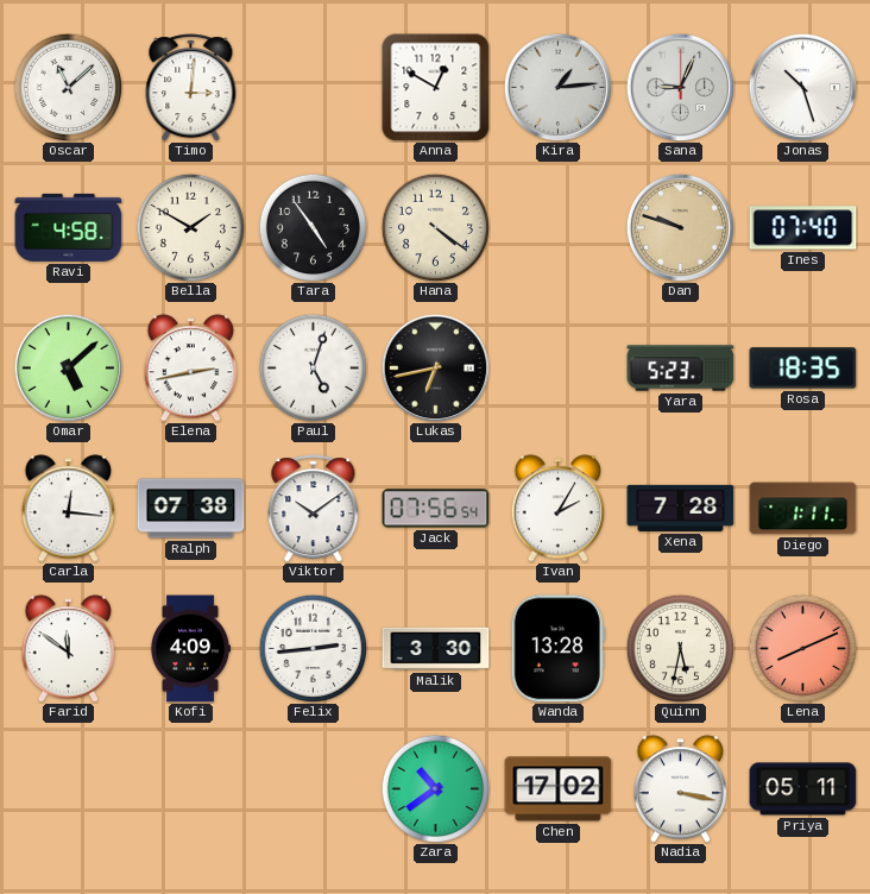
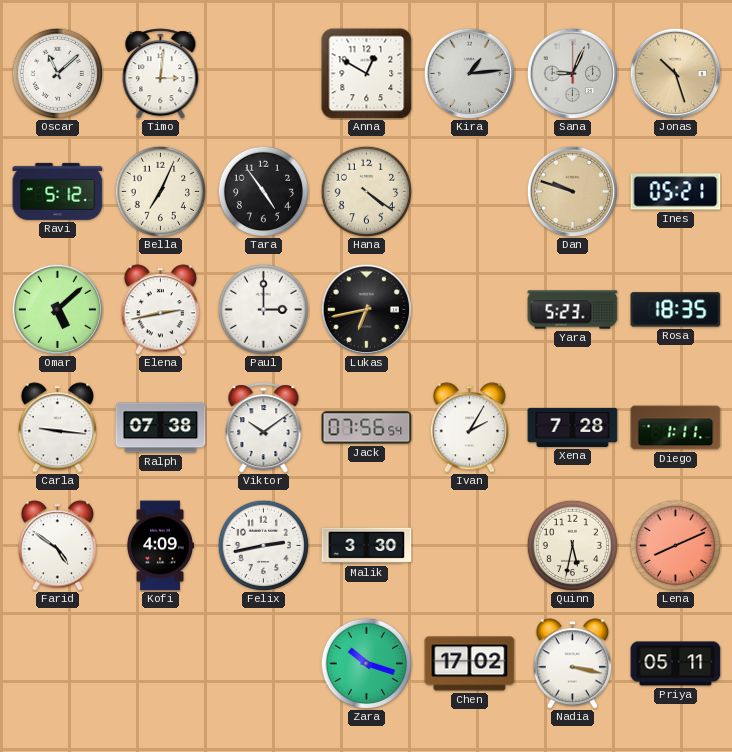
Jonas dial: white -> champagne
Ravi: 4:58 -> 5:12
Bella: 1:50 -> 7:04
Ines: 07:40 -> 05:21
Paul: 5:03 -> 3:00
Carla: 12:16 -> 9:16
Farid: 11:51 -> 4:51
Felix: 2:44 -> 2:43
Wanda: 13:28 -> none
Zara: 10:39 -> 10:18
